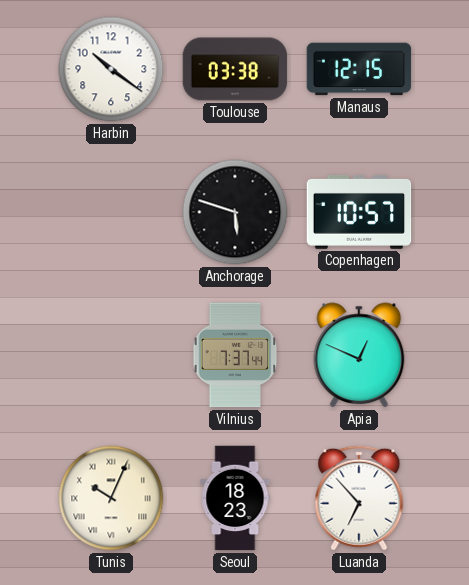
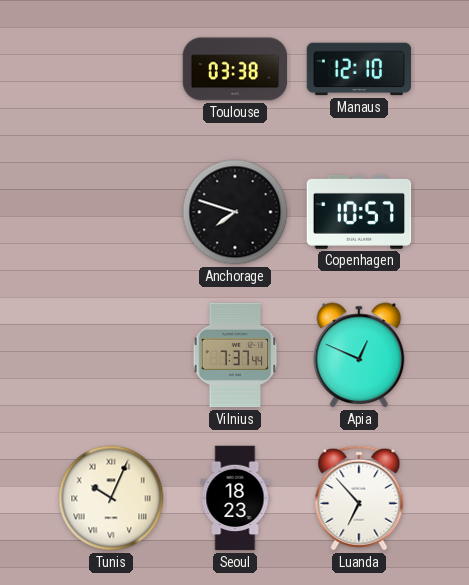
Harbin: 10:21 -> none
Manaus: 12:15 -> 12:10
Anchorage: 5:48 -> 7:48
